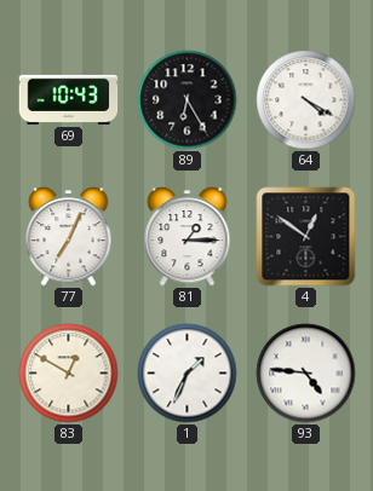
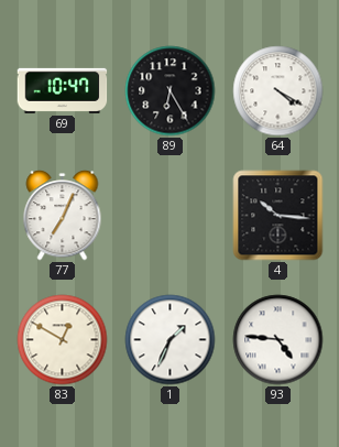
69: 10:43 -> 10:47
81: 1:15 -> none
4: 12:51 -> 10:16
